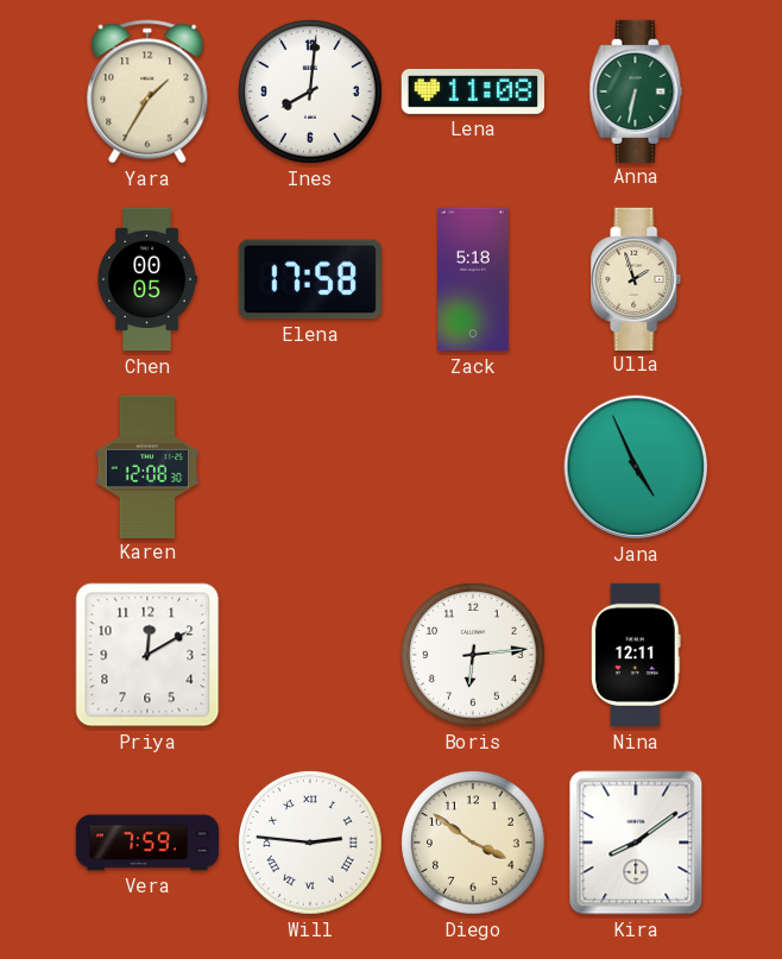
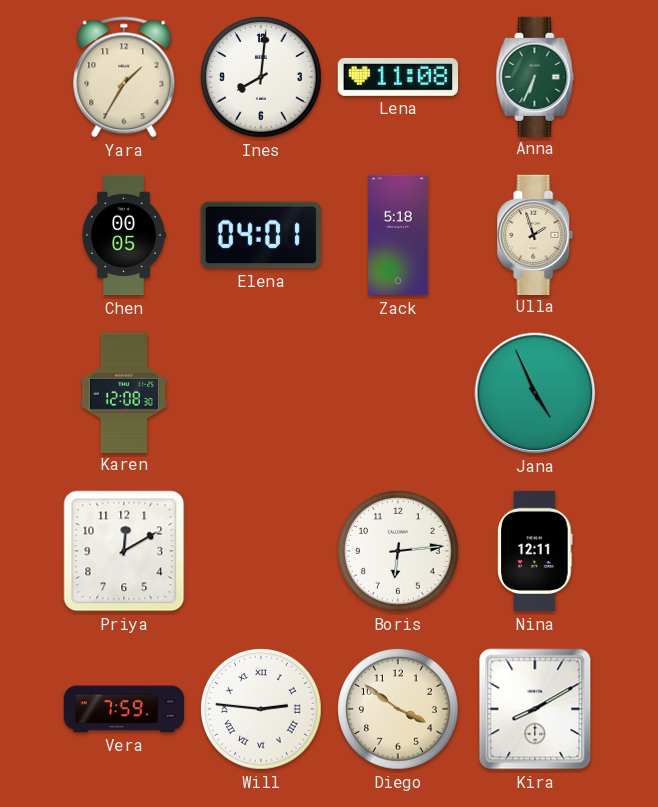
Anna: 6:32 -> 6:34
Elena: 17:58 -> 04:01
Kira: 8:09 -> 8:10
